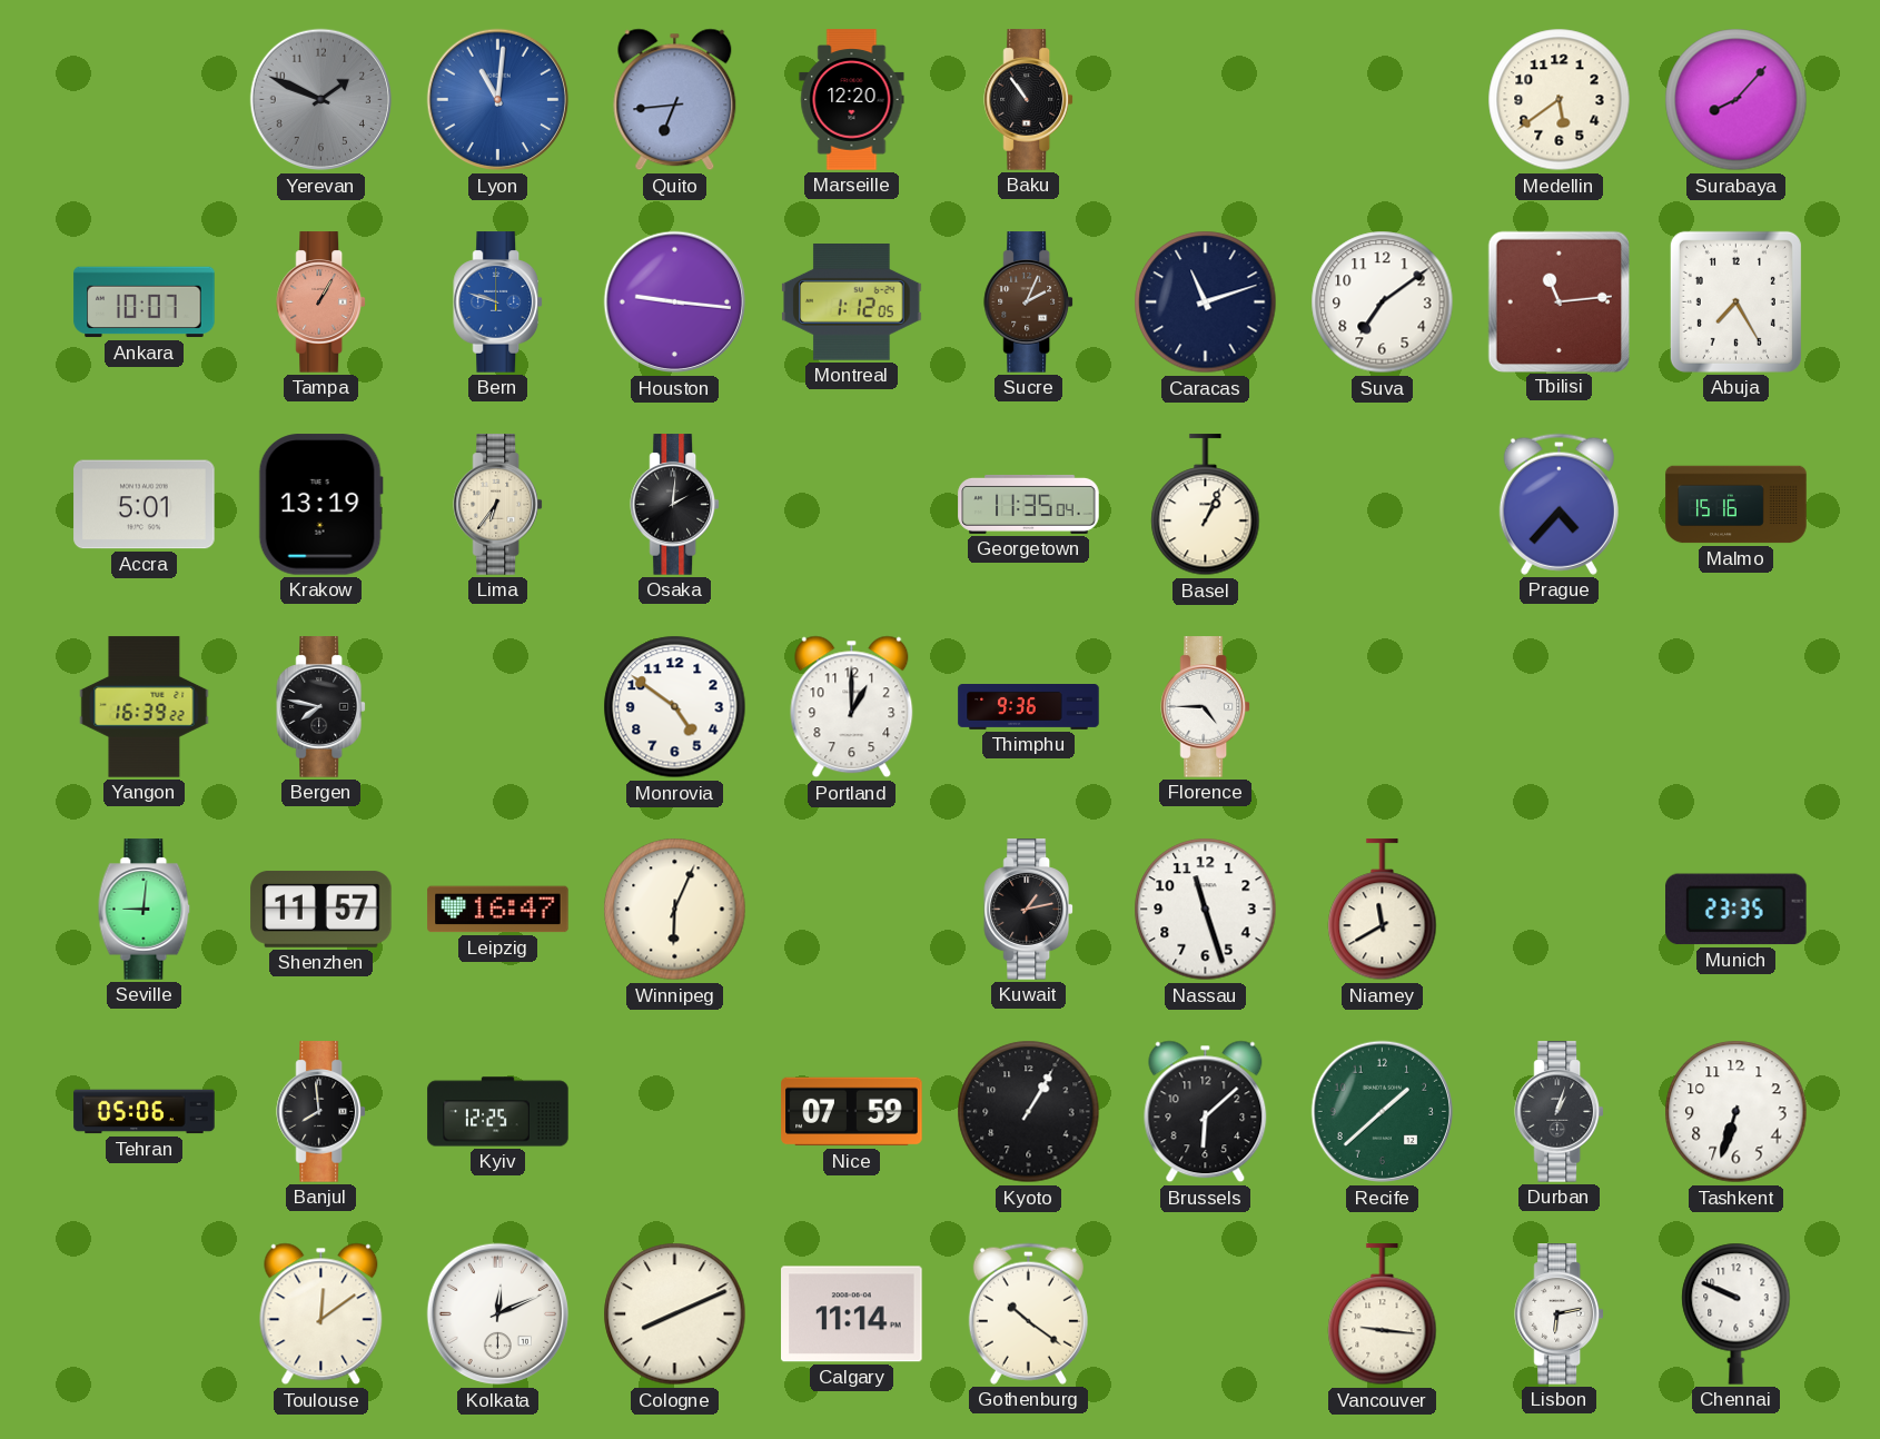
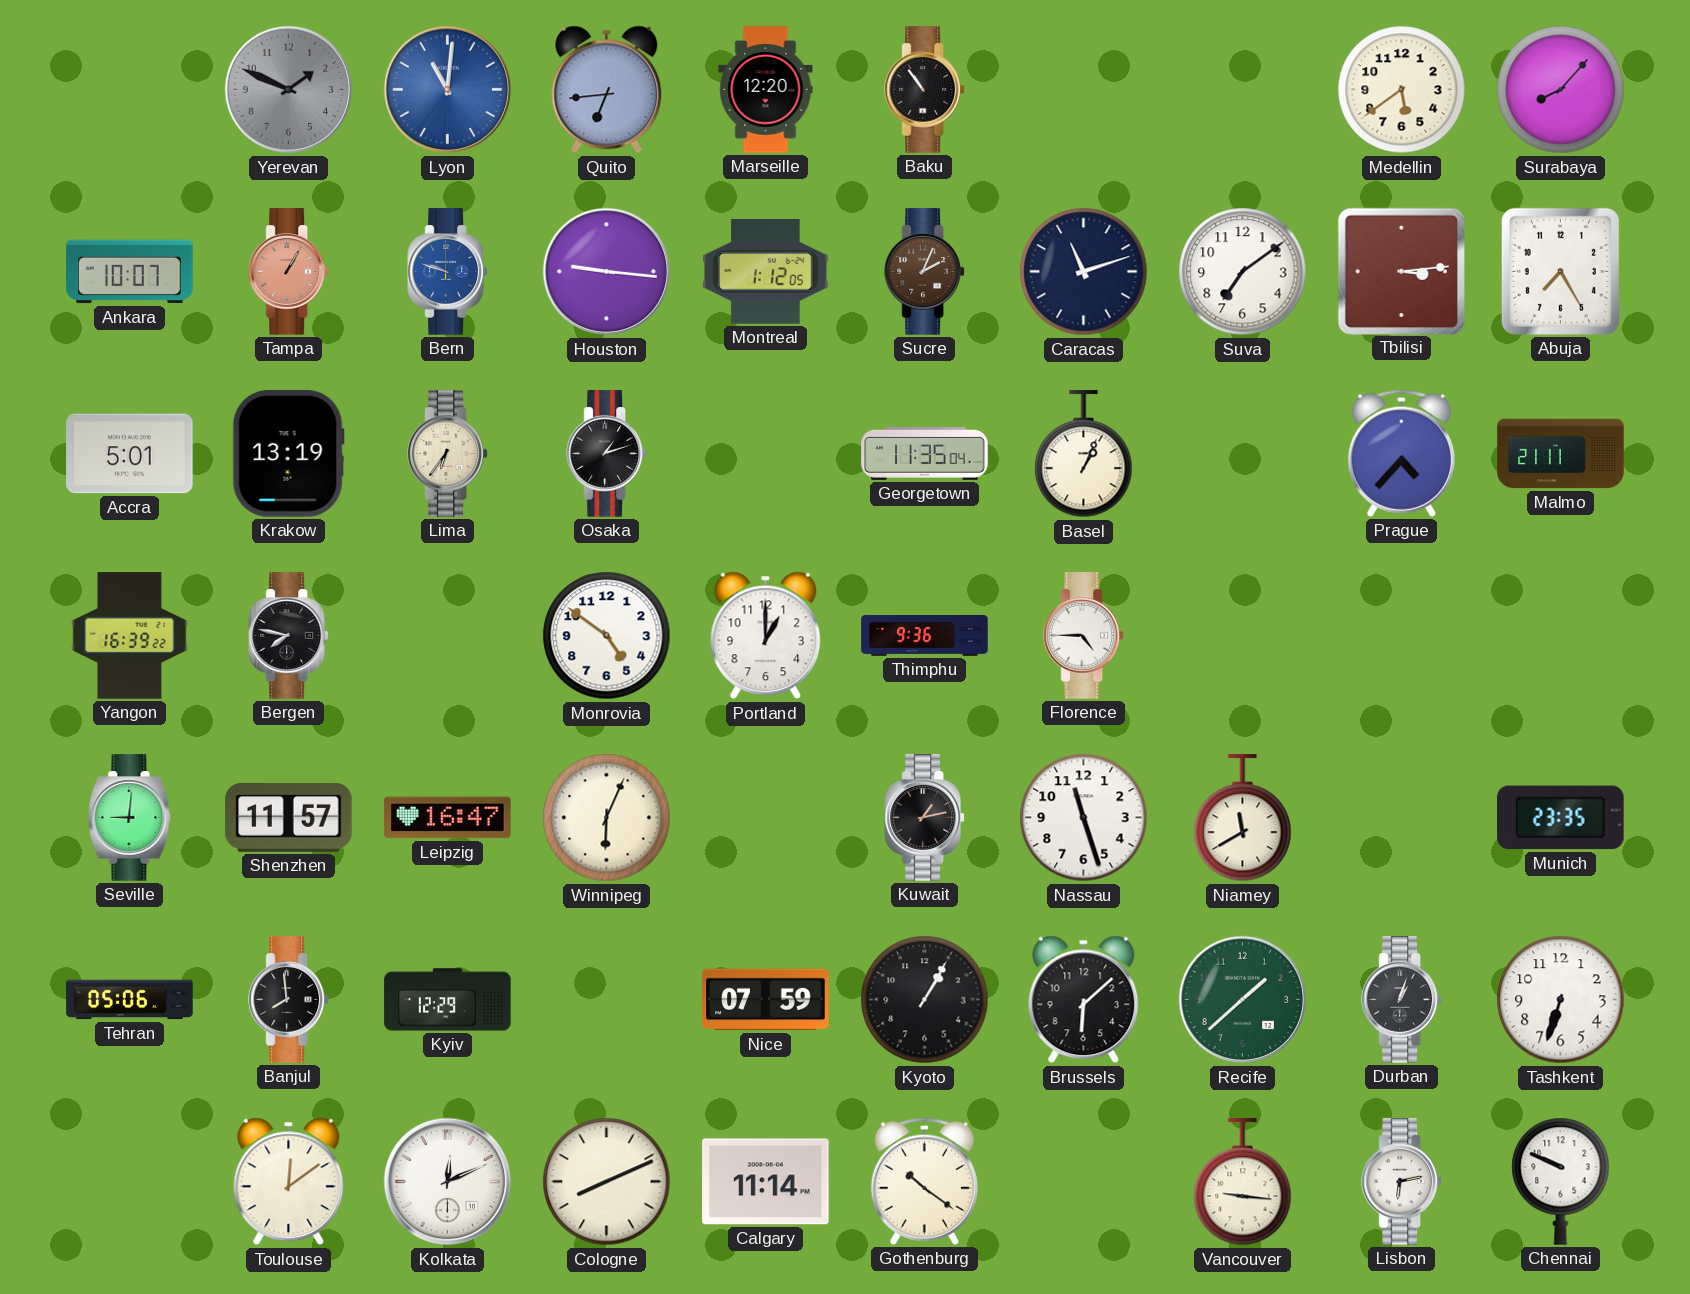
Tbilisi: 11:14 -> 3:14
Osaka: 2:01 -> 1:12
Malmo: 15:16 -> 21:11
Kyiv: 12:25 -> 12:29
